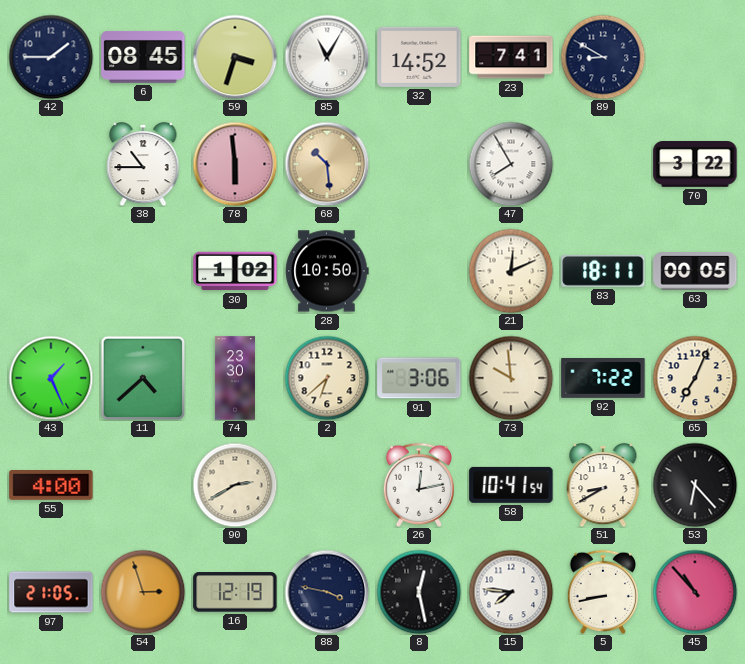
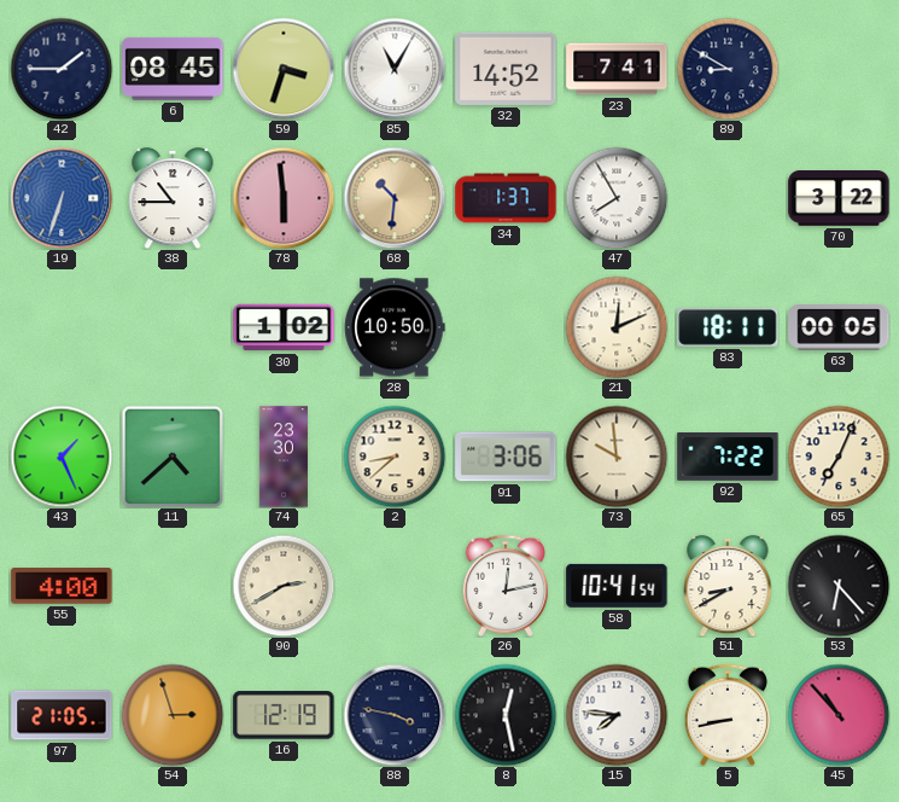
19: none -> 6:33
68: 10:29 -> 10:31
34: none -> 1:37
2: 6:38 -> 8:38
